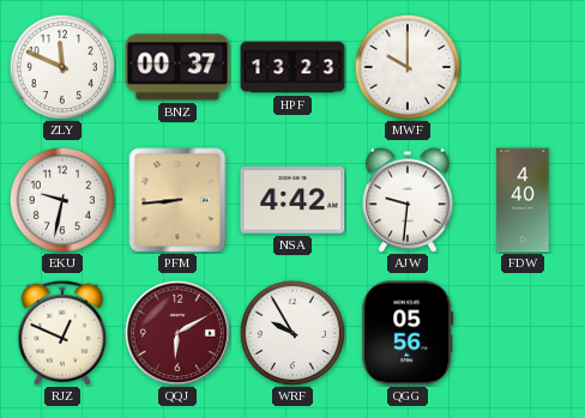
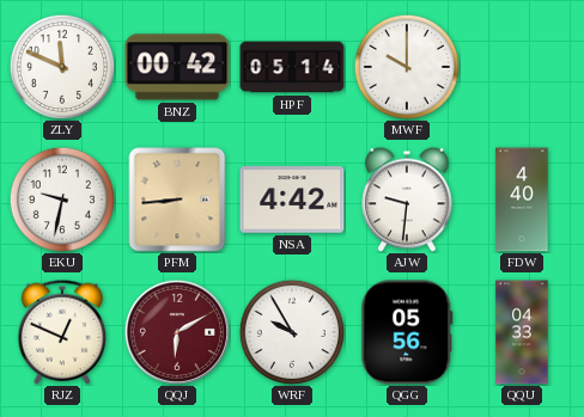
BNZ: 00:37 -> 00:42
HPF: 13:23 -> 05:14
QQU: none -> 04:33
